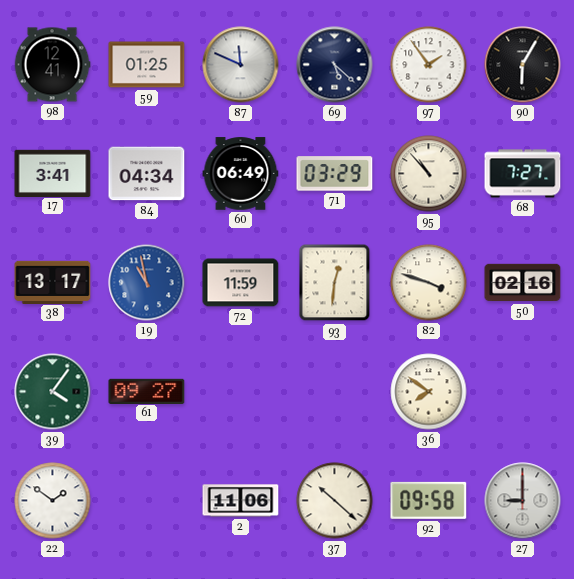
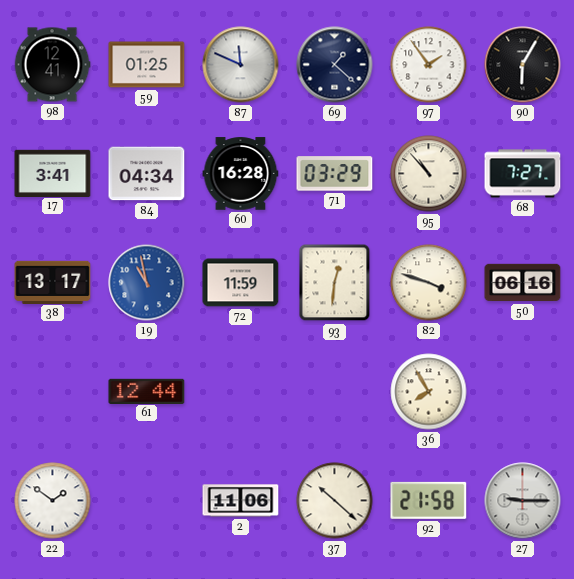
69: 5:22 -> 1:22
60: 06:49 -> 16:28
50: 02:16 -> 06:16
39: 4:06 -> none
61: 09:27 -> 12:44
36: 7:51 -> 7:55
92: 09:58 -> 21:58
27: 9:00 -> 9:15
